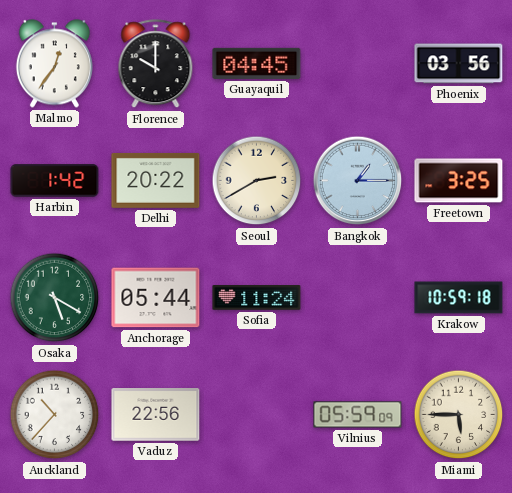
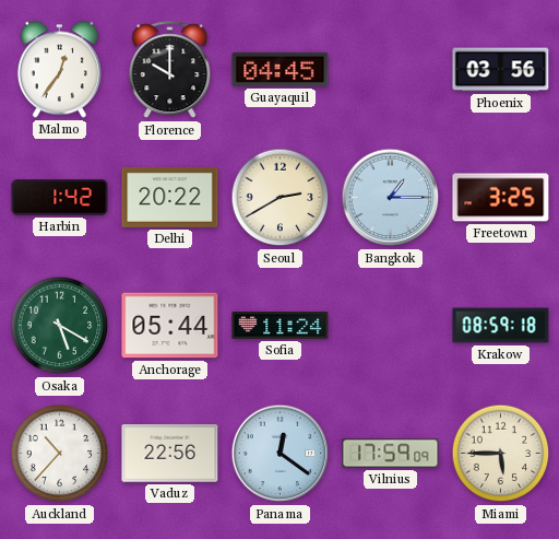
Krakow: 10:59 -> 08:59
Panama: none -> 12:21
Vilnius: 05:59 -> 17:59
